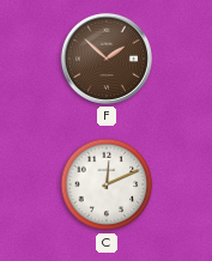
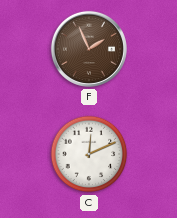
F: 1:52 -> 1:56
